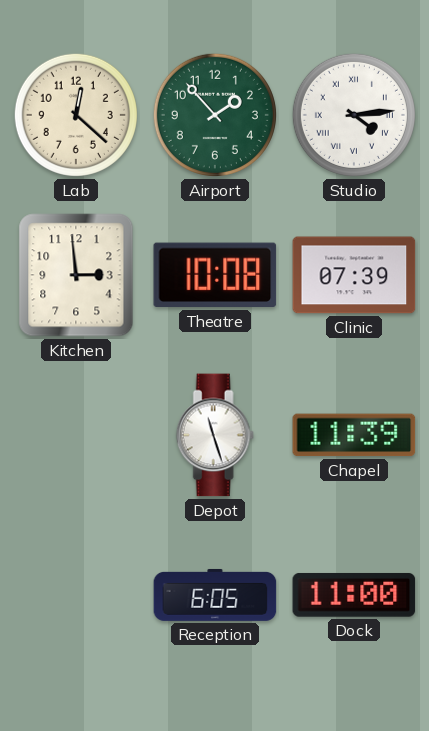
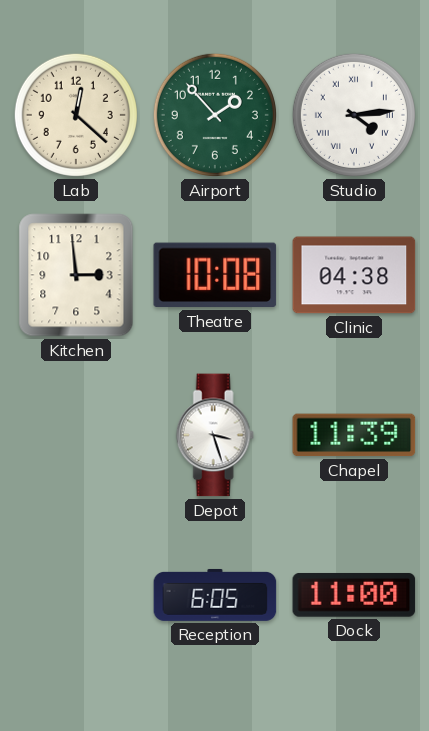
Clinic: 07:39 -> 04:38
Depot: 11:27 -> 3:27
